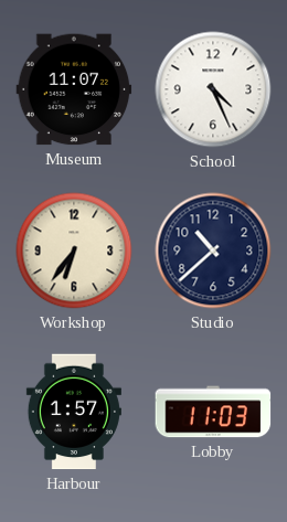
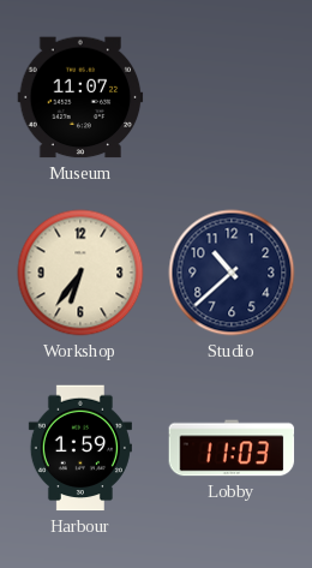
School: 4:26 -> none
Harbour: 1:57 -> 1:59
